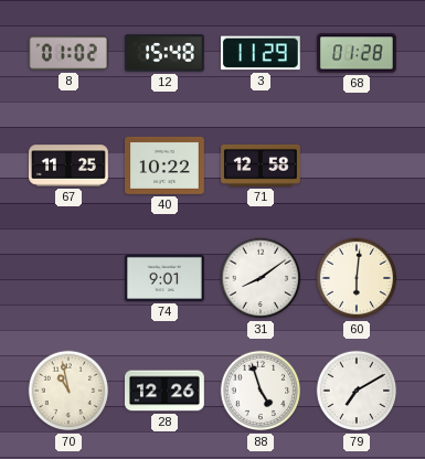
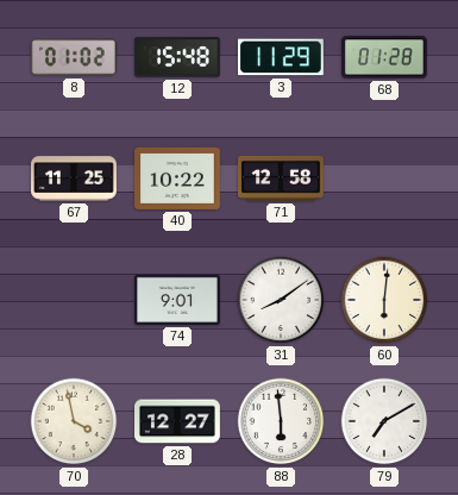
70: 10:58 -> 3:58
28: 12:26 -> 12:27
88: 4:57 -> 5:59
